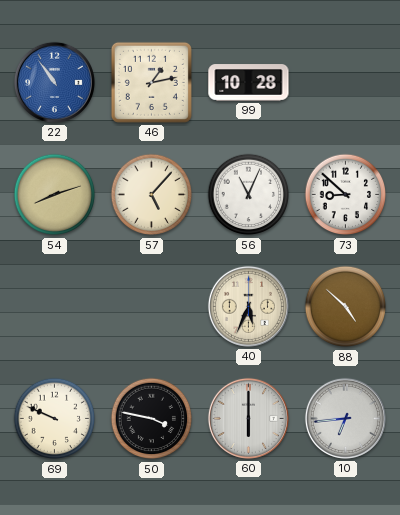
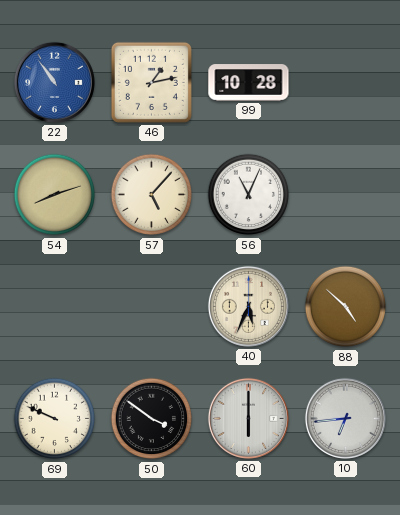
73: 8:52 -> none
50: 3:47 -> 3:51
